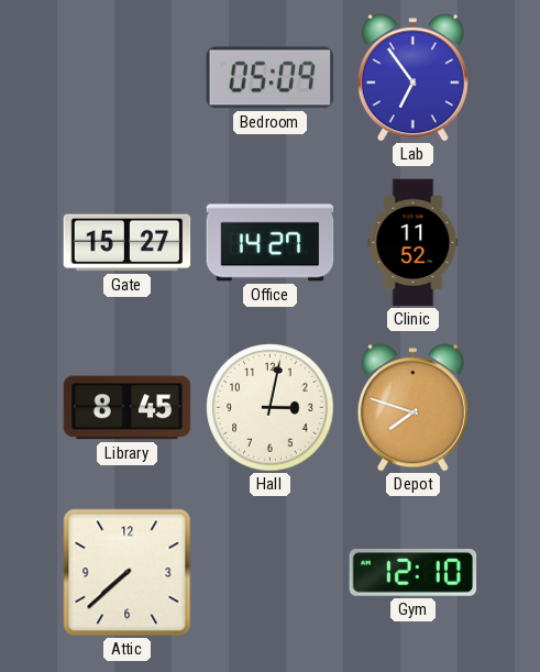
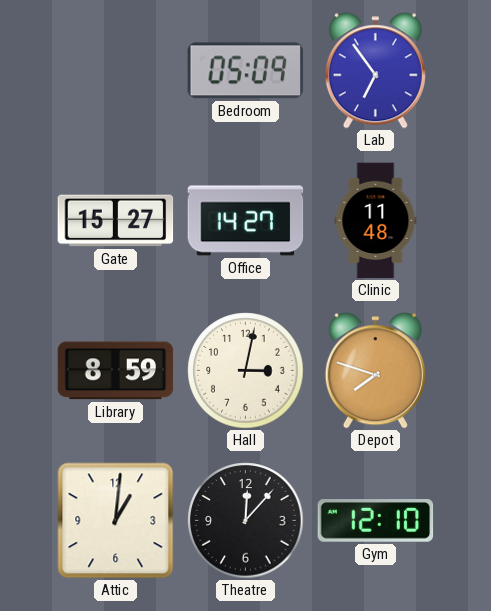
Clinic: 11:52 -> 11:48
Library: 8:45 -> 8:59
Attic: 7:38 -> 1:01
Theatre: none -> 12:07
